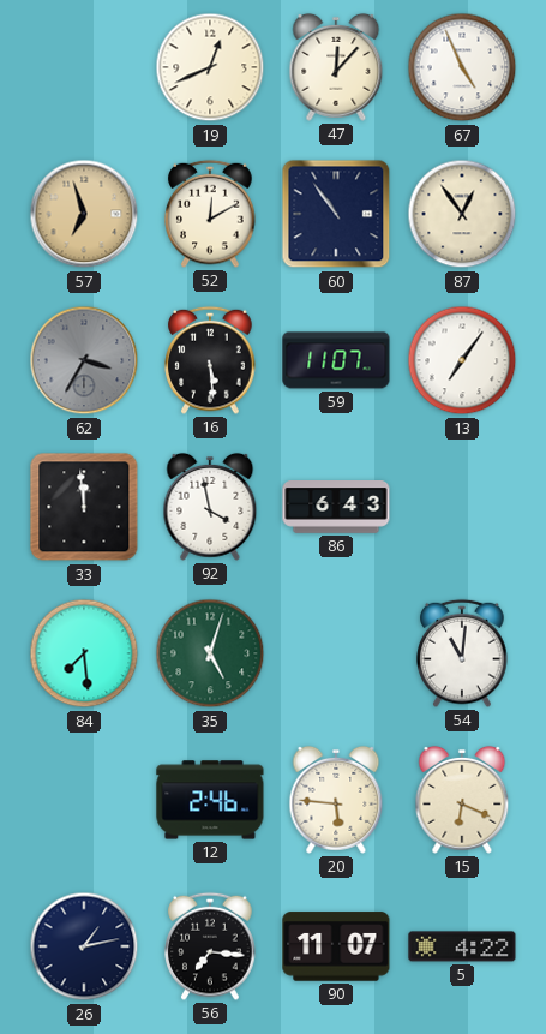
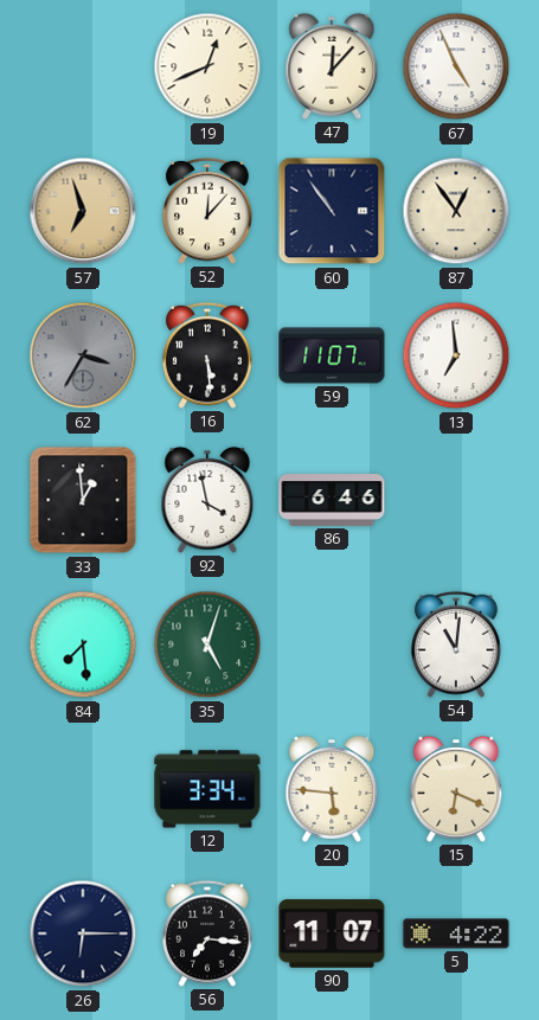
52: 12:10 -> 12:07
13: 7:06 -> 6:59
33: 11:59 -> 12:59
86: 6:43 -> 6:46
12: 2:46 -> 3:34
26: 1:13 -> 6:15
